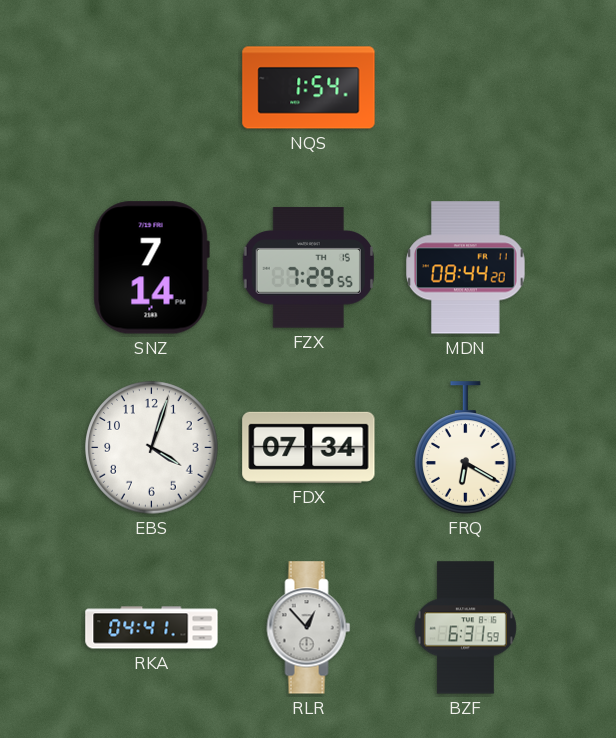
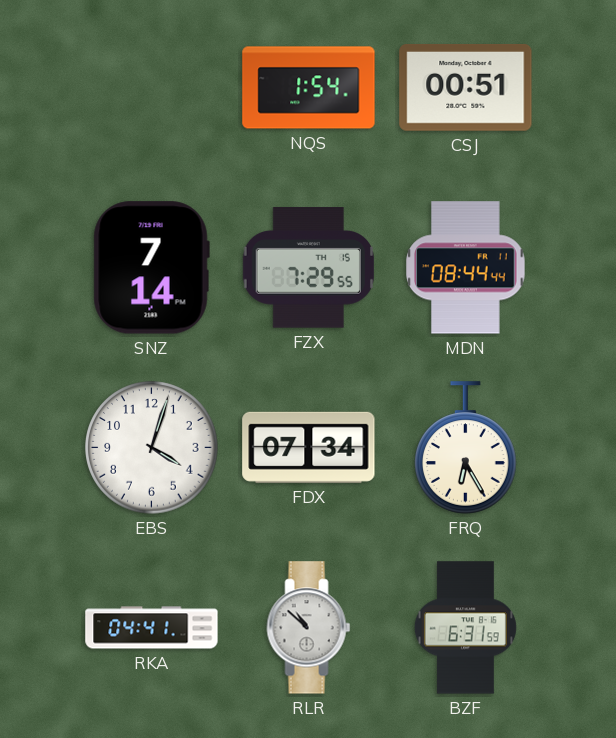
CSJ: none -> 00:51
MDN: 08:44:20 -> 08:44:44
FRQ: 6:20 -> 6:25
RLR: 12:53 -> 10:52
